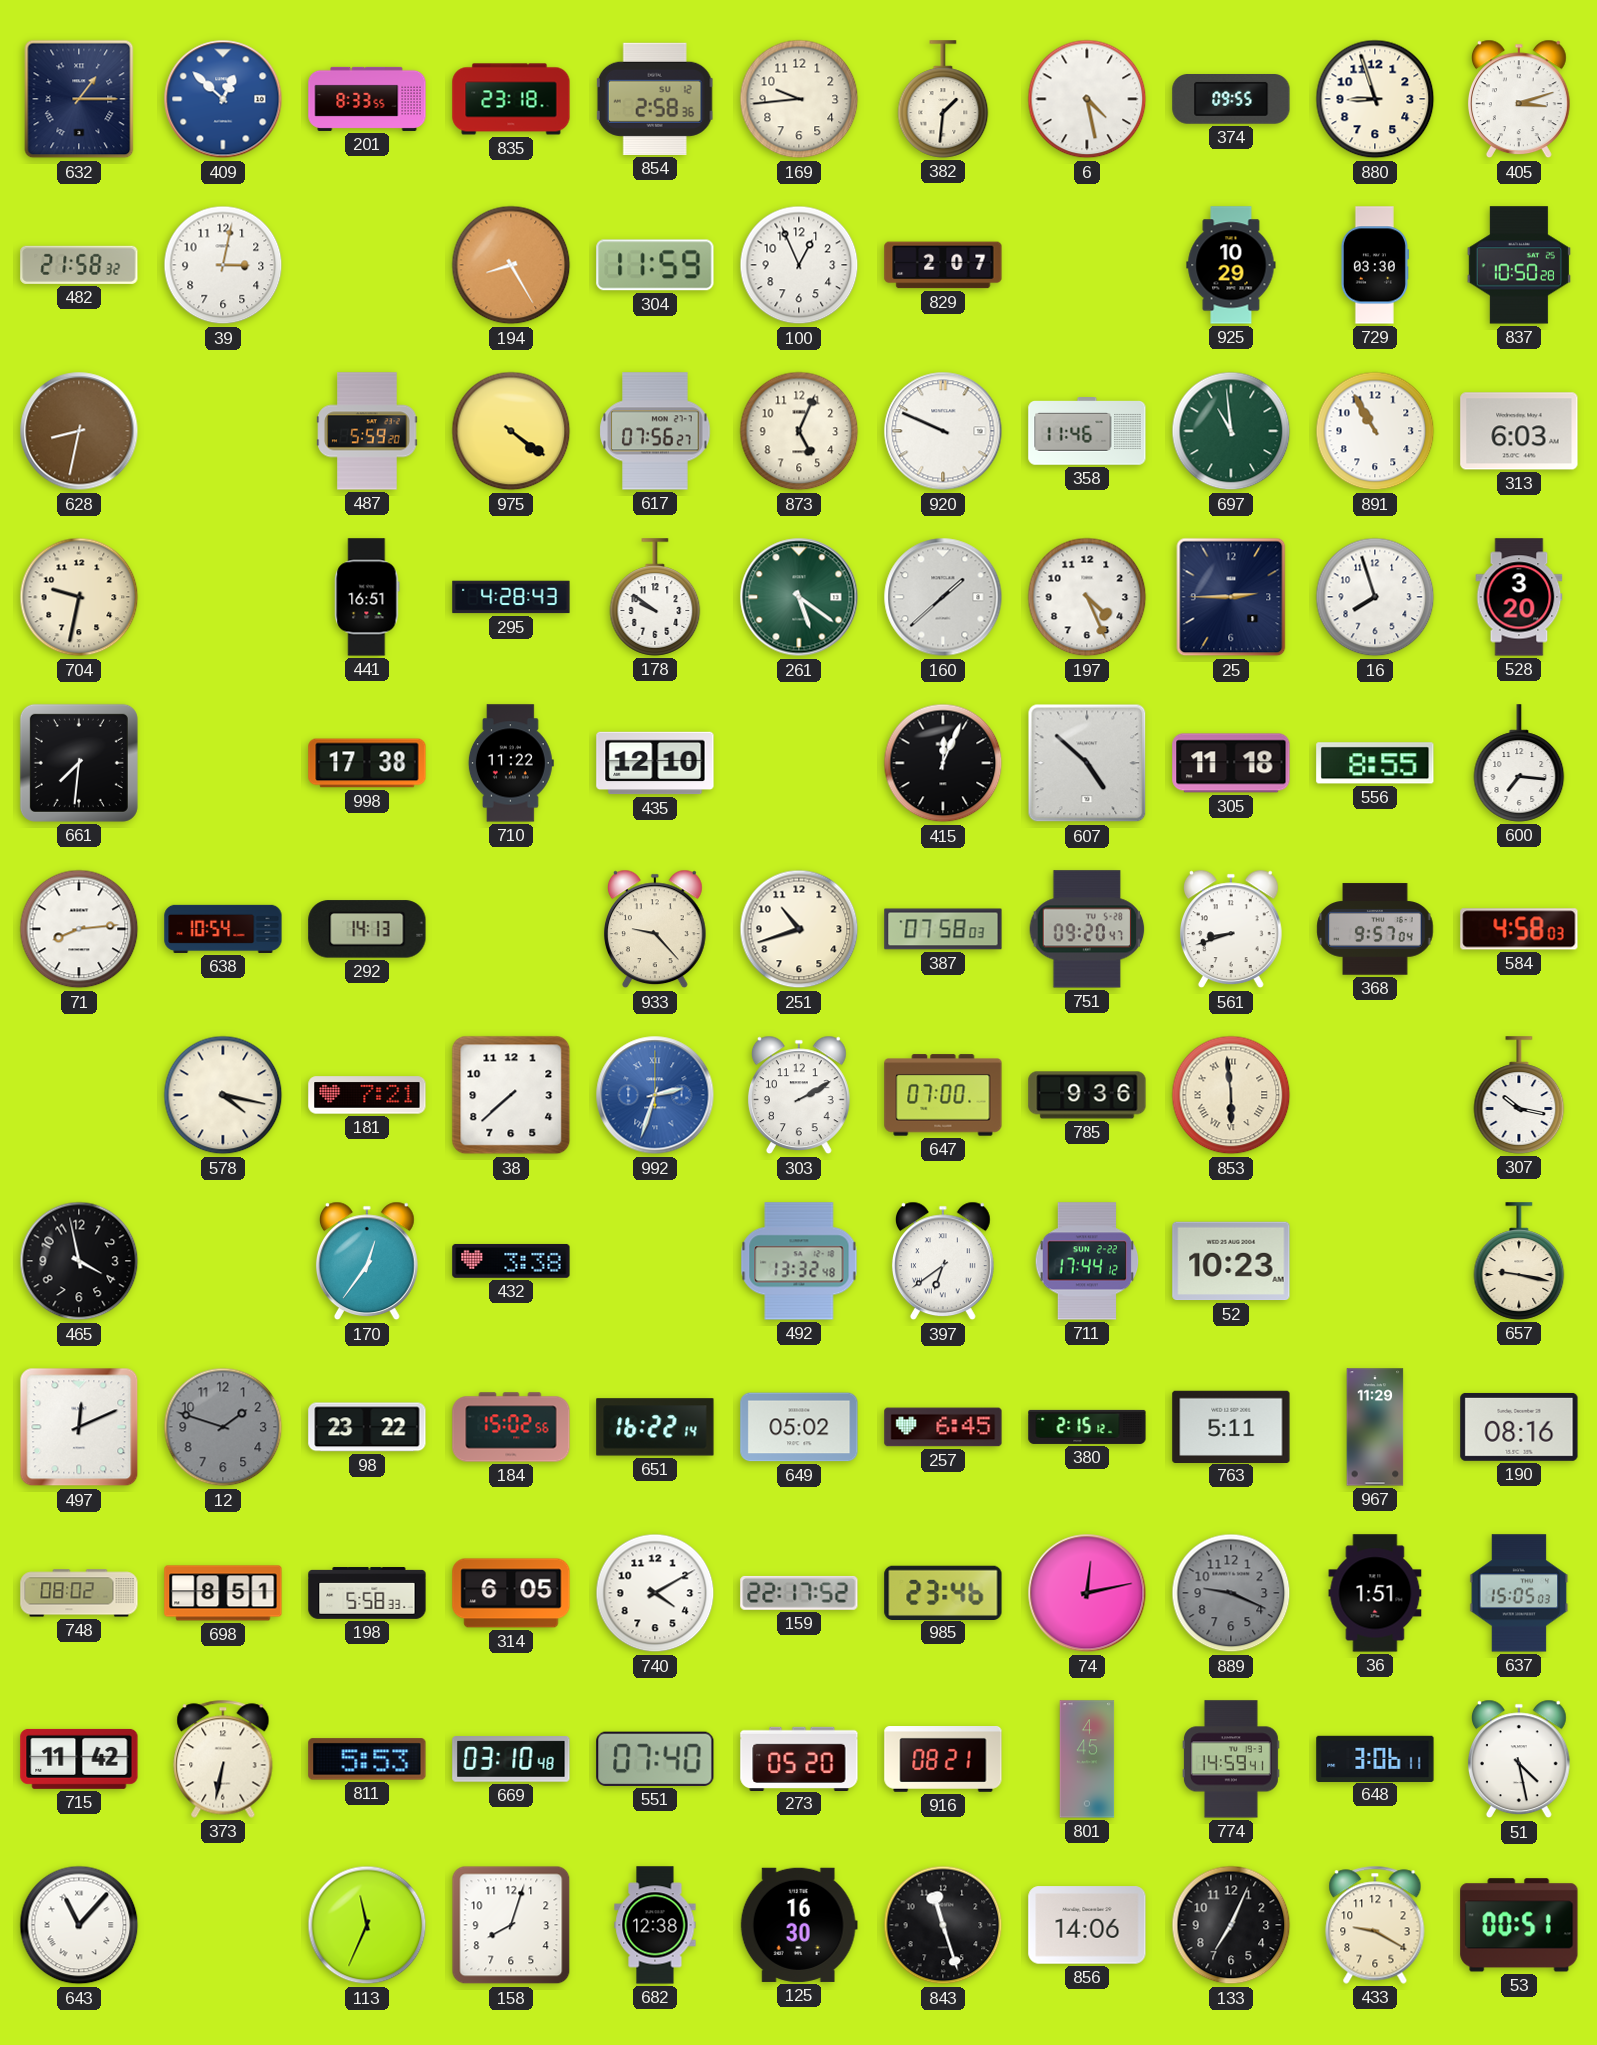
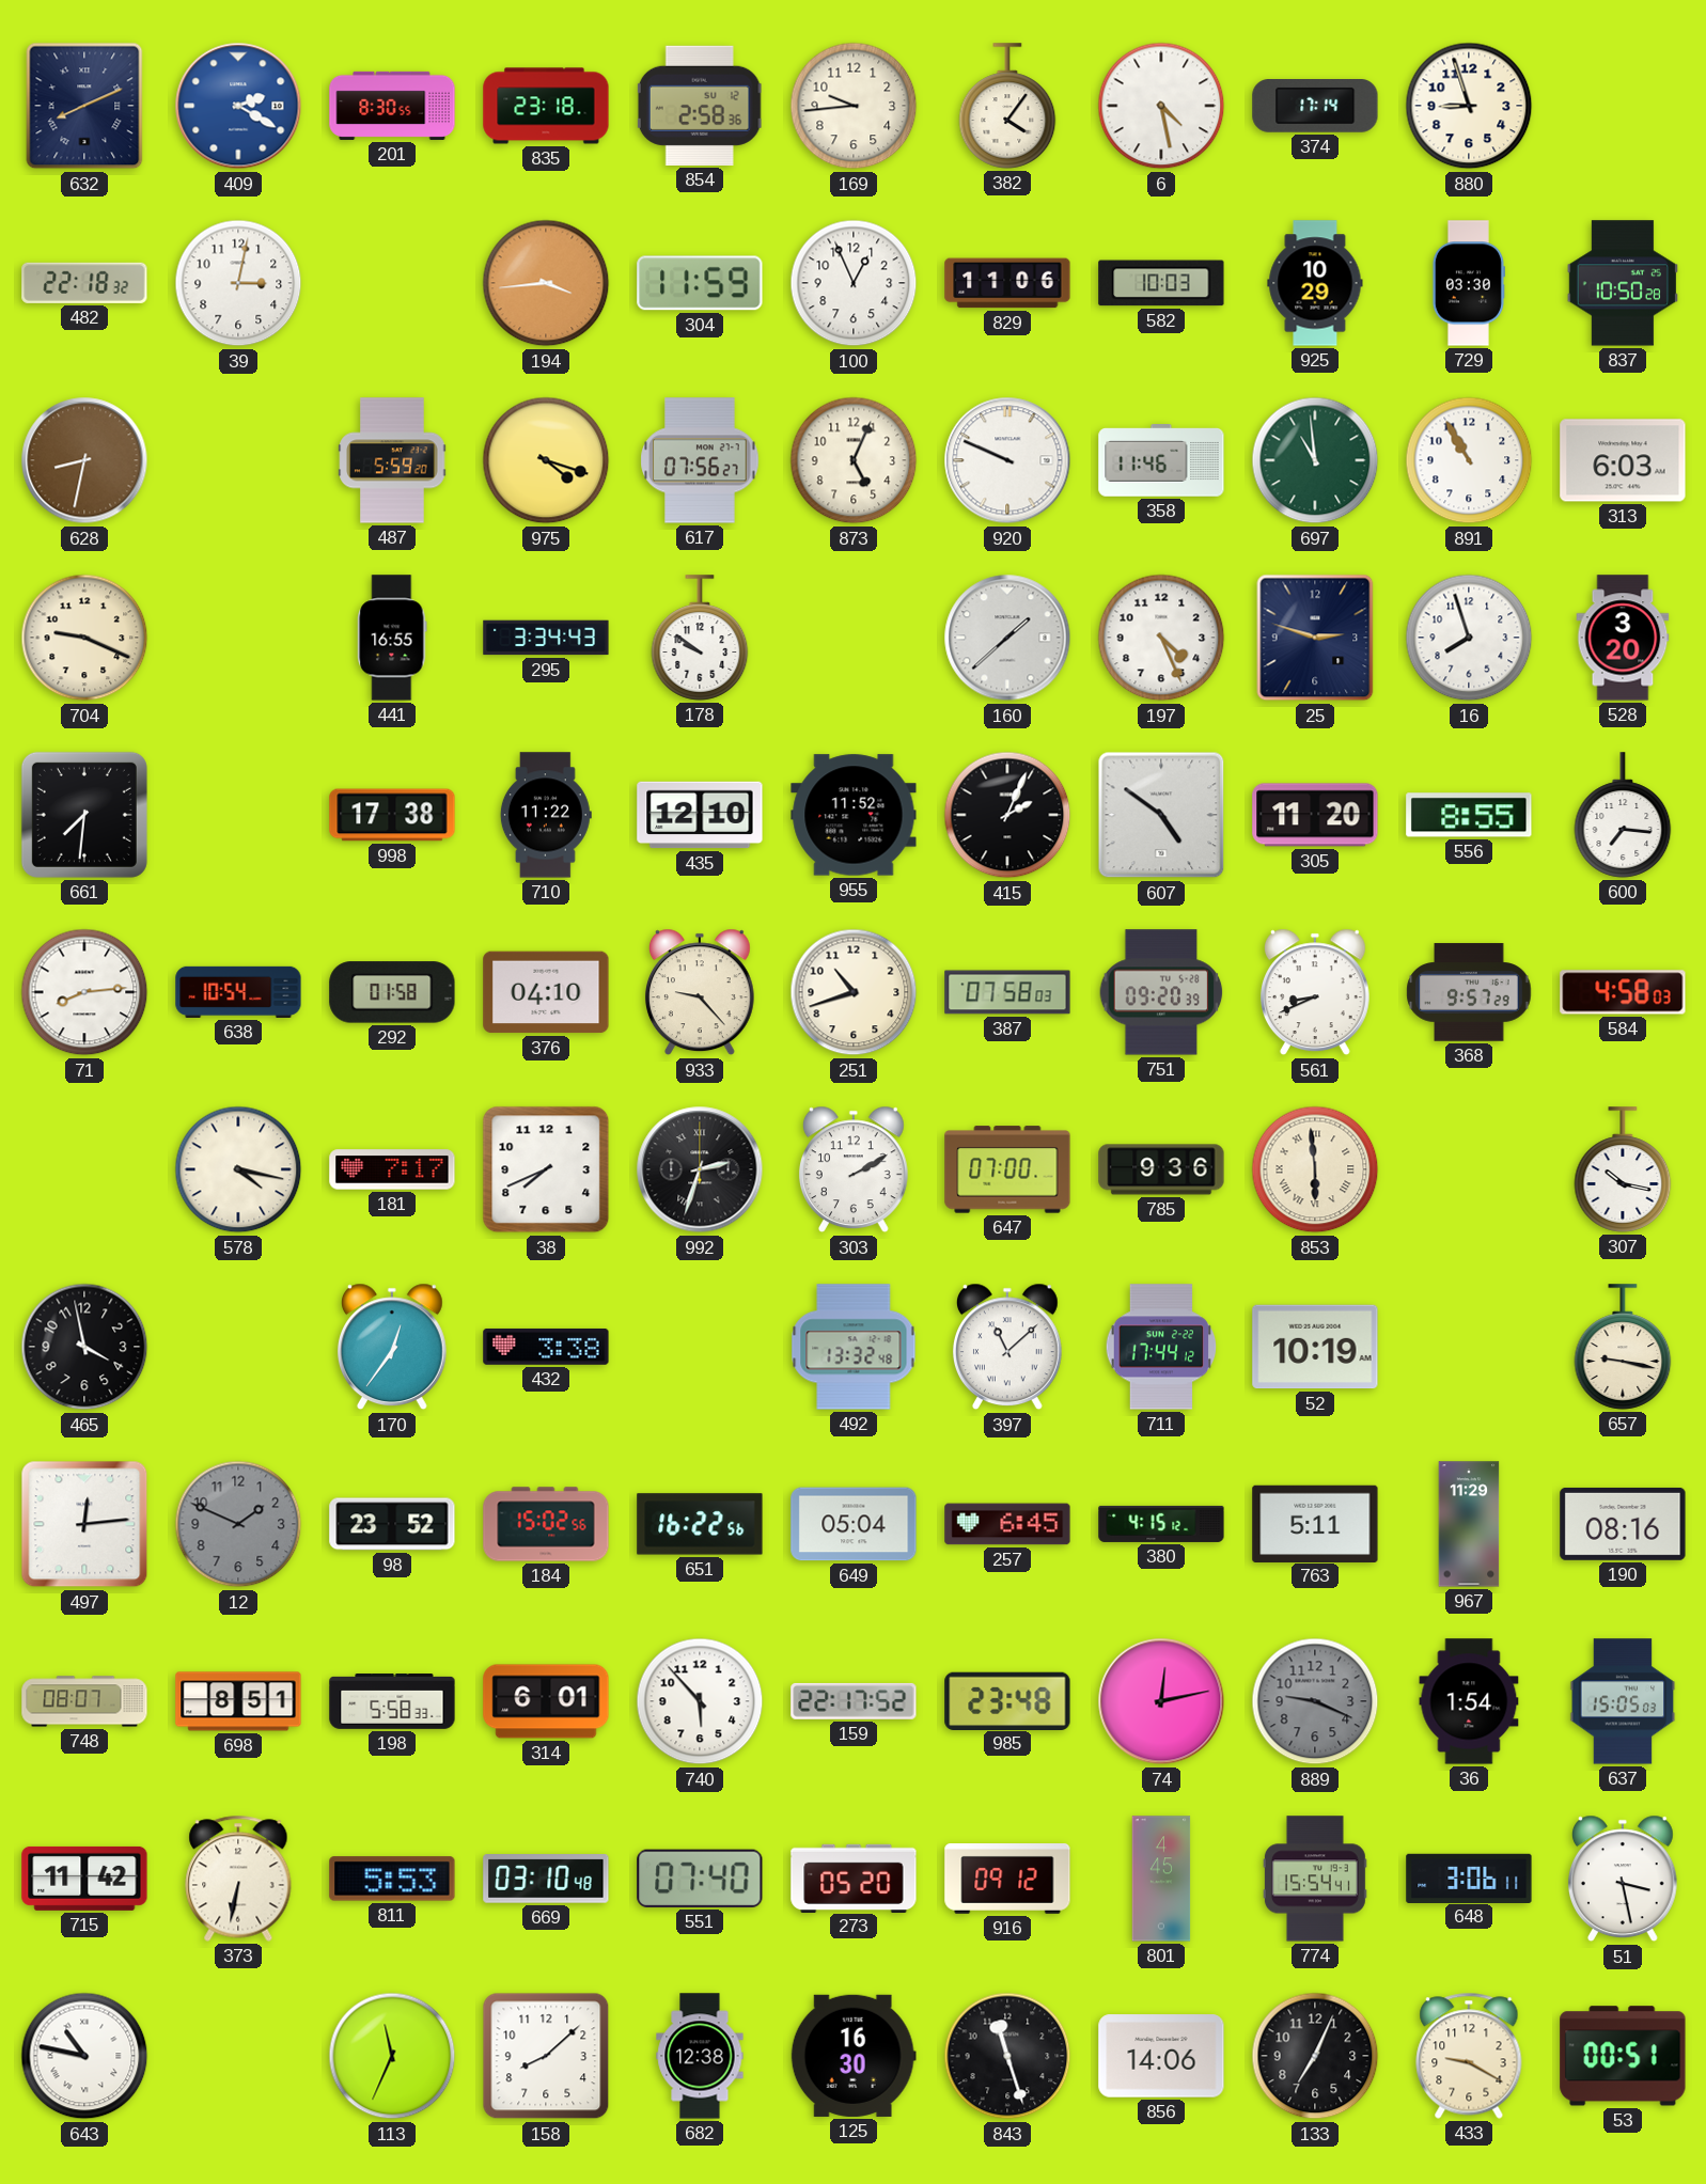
632: 1:15 -> 8:11
409: 12:52 -> 2:20
201: 8:33 -> 8:30
382: 1:31 -> 4:06
374: 09:55 -> 17:14
405: 3:12 -> none
482: 21:58 -> 22:18
194: 8:25 -> 3:44
829: 2:07 -> 11:06
582: none -> 10:03
975: 4:21 -> 4:18
704: 9:32 -> 9:19
441: 16:51 -> 16:55
295: 4:28 -> 3:34
261: 5:21 -> none
25: 2:45 -> 2:48
955: none -> 11:52
415: 12:04 -> 2:04
607: 4:52 -> 4:51
305: 11:18 -> 11:20
292: 14:13 -> 01:58
376: none -> 04:10
751: 09:20:47 -> 09:20:39
561: 8:42 -> 8:41
368: 9:57:04 -> 9:57:29
181: 7:21 -> 7:17
38: 7:38 -> 7:41
992 dial: blue -> black
397: 6:39 -> 11:08
52: 10:23 -> 10:19
497: 12:11 -> 12:14
12: 1:48 -> 1:49
98: 23:22 -> 23:52
651: 16:22:14 -> 16:22:56
649: 05:02 -> 05:04
380: 2:15 -> 4:15
748: 08:02 -> 08:07
314: 6:05 -> 6:01
740: 4:10 -> 5:53
985: 23:46 -> 23:48
36: 1:51 -> 1:54
916: 08:21 -> 09:12
774: 14:59 -> 15:54
51: 4:28 -> 3:28
643: 11:07 -> 10:47
158: 8:03 -> 8:08
